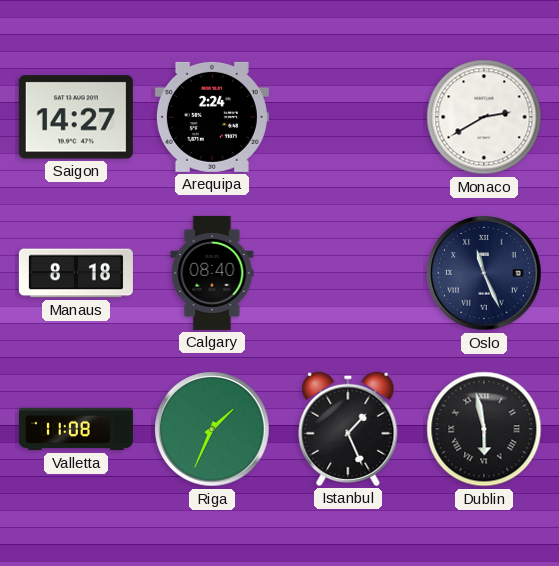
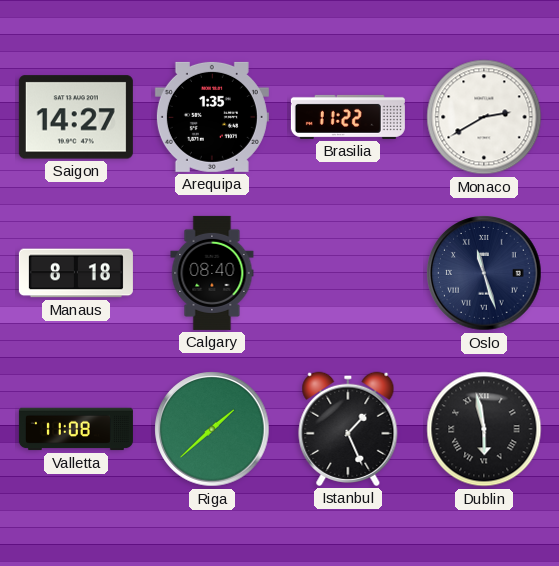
Arequipa: 2:24 -> 1:35
Brasilia: none -> 11:22
Oslo: 11:26 -> 11:27
Riga: 1:34 -> 1:38
